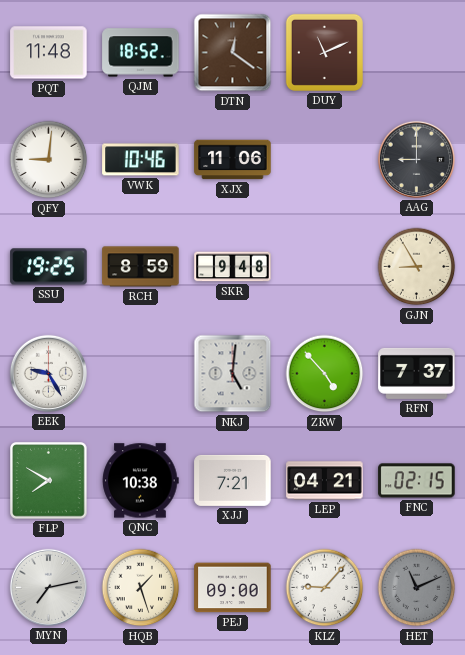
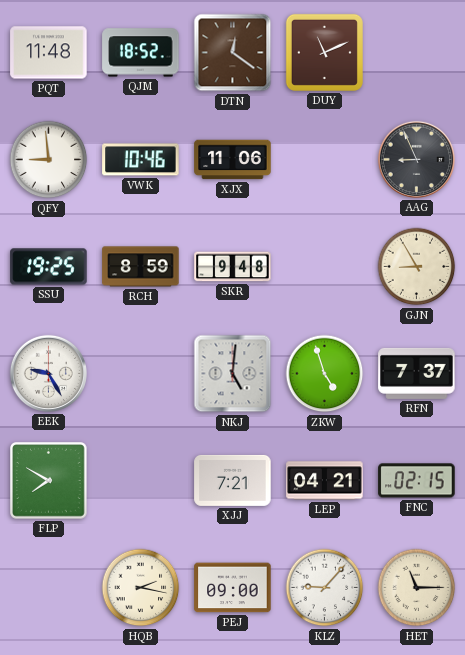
QFY: 9:01 -> 8:59
AAG: 9:00 -> 8:56
ZKW: 4:53 -> 4:57
QNC: 10:38 -> none
MYN: 7:13 -> none
HQB: 1:27 -> 2:17
HET: 11:11 -> 11:15
HET dial: grey -> cream
